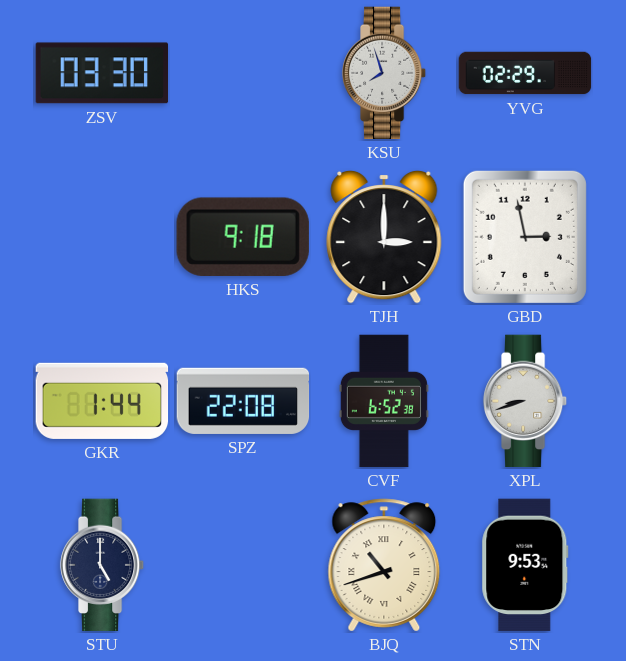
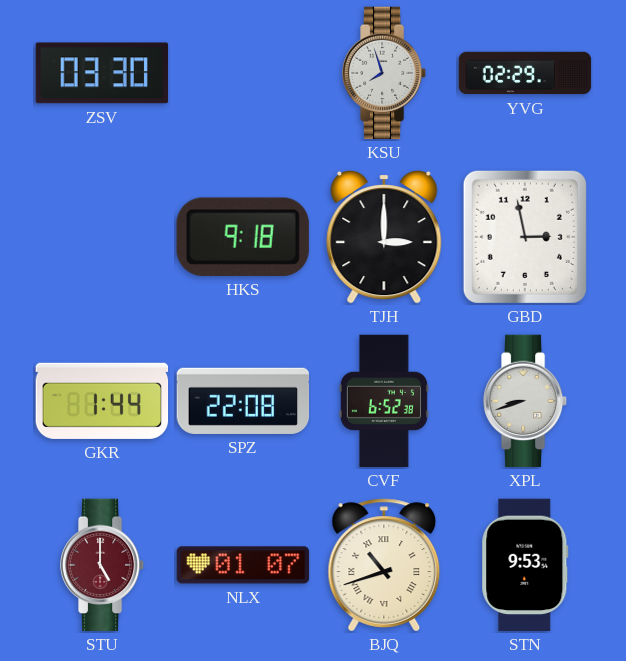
STU dial: navy -> burgundy
NLX: none -> 01:07
